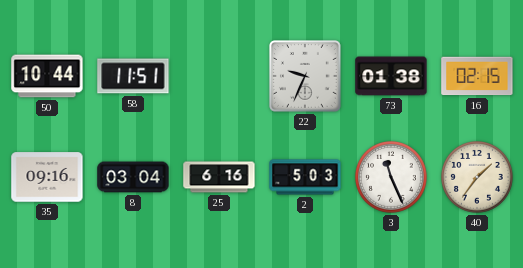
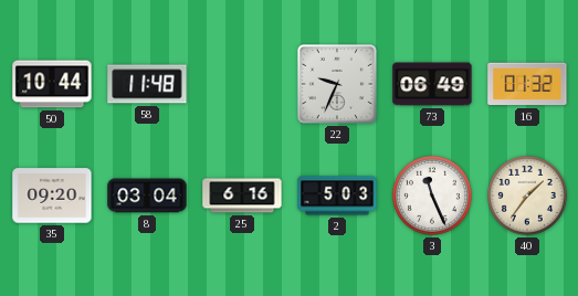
58: 11:51 -> 11:48
73: 01:38 -> 06:49
16: 02:15 -> 01:32
35: 09:16 -> 09:20
